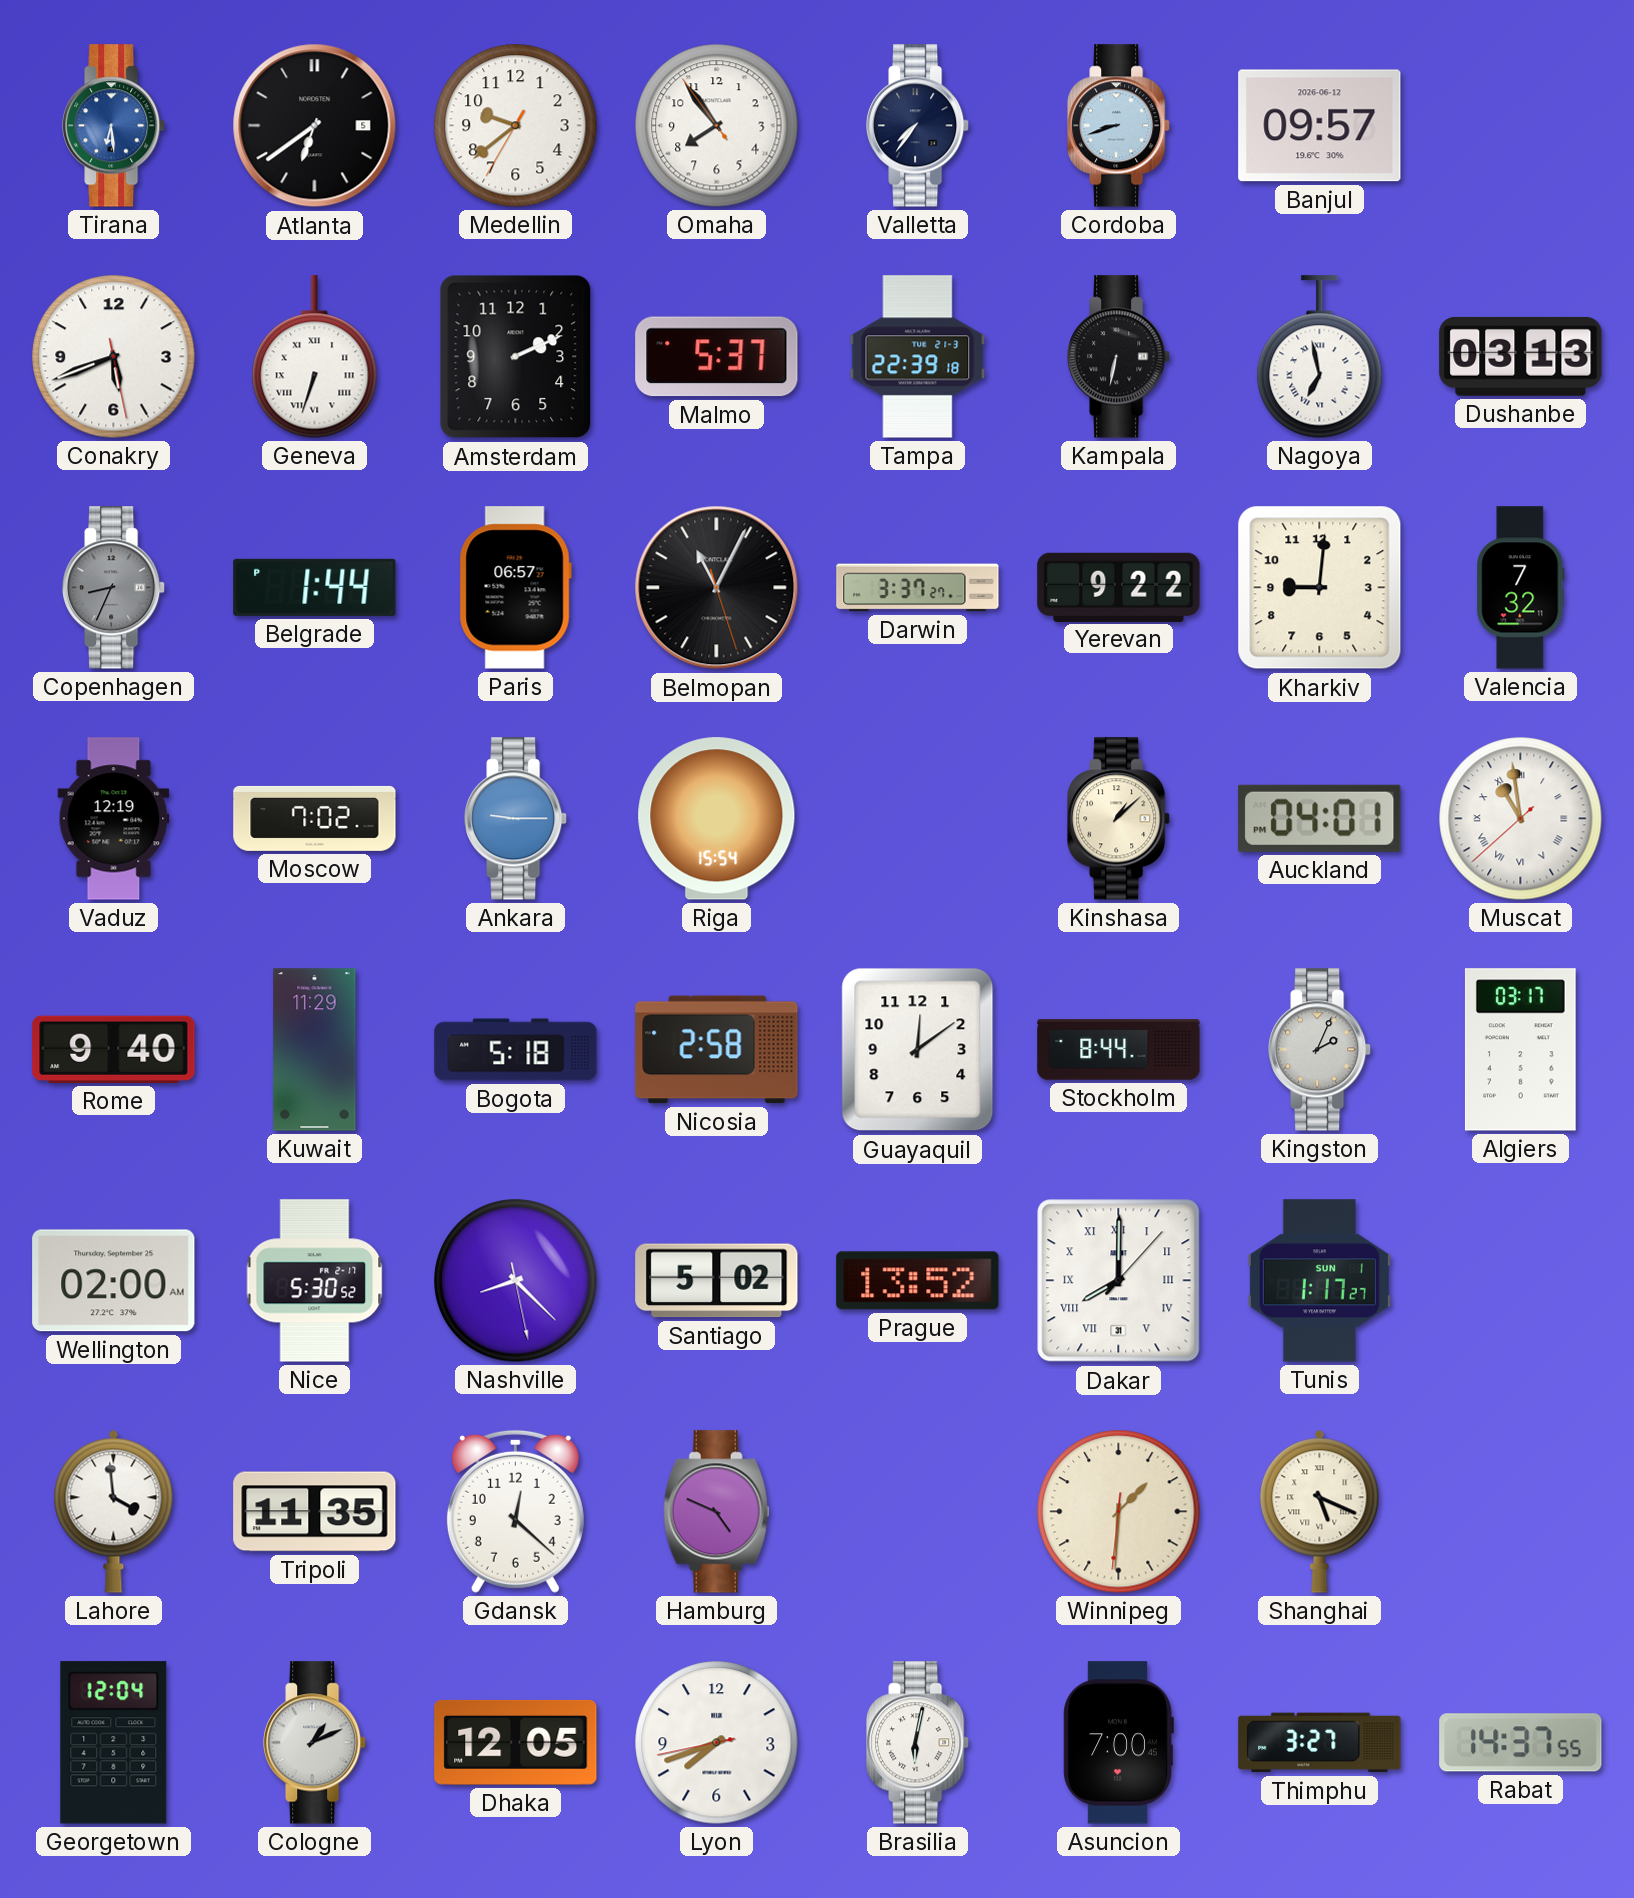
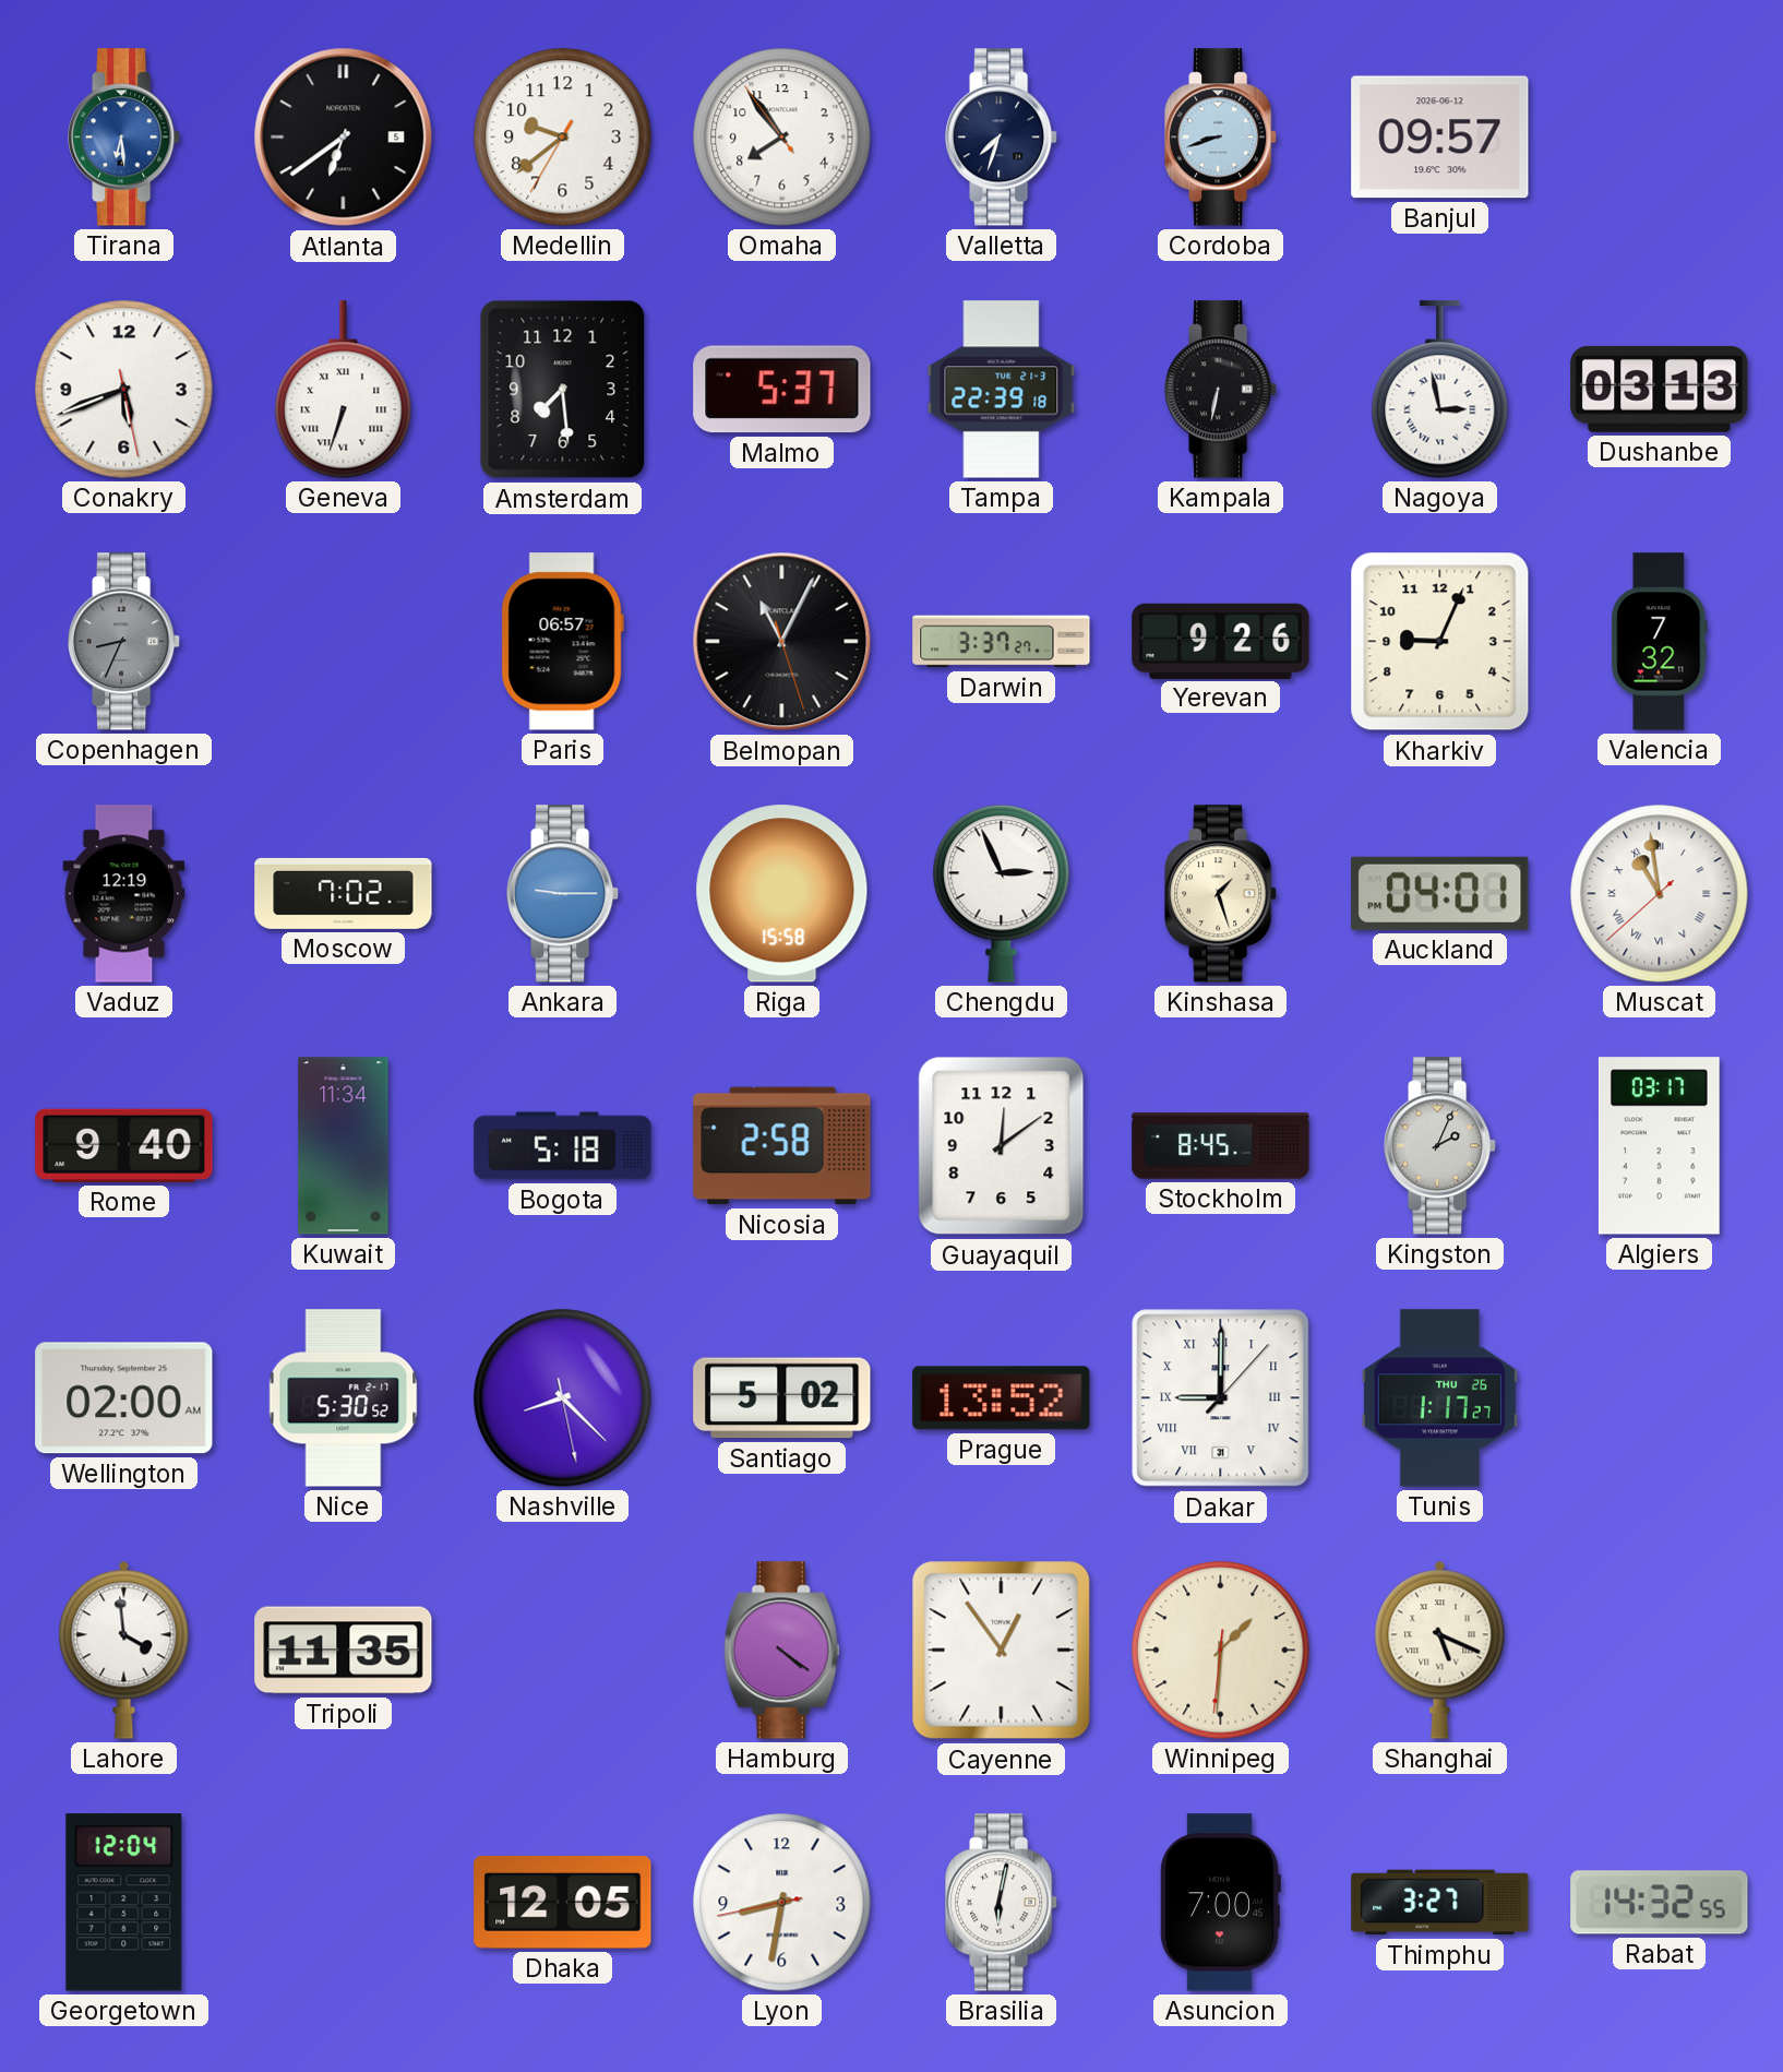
Valletta: 7:36 -> 7:33
Amsterdam: 2:11 -> 7:29
Nagoya: 6:58 -> 2:58
Belgrade: 1:44 -> none
Yerevan: 9:22 -> 9:26
Kharkiv: 9:01 -> 9:04
Riga: 15:54 -> 15:58
Chengdu: none -> 2:56
Kinshasa: 1:08 -> 1:27
Kuwait: 11:29 -> 11:34
Stockholm: 8:44 -> 8:45
Dakar: 8:00 -> 9:00
Tunis date: SUN 1 -> THU 26
Gdansk: 12:22 -> none
Hamburg: 4:49 -> 4:21
Cayenne: none -> 12:54
Cologne: 1:11 -> none
Lyon: 7:41 -> 8:31
Rabat: 14:37 -> 14:32
